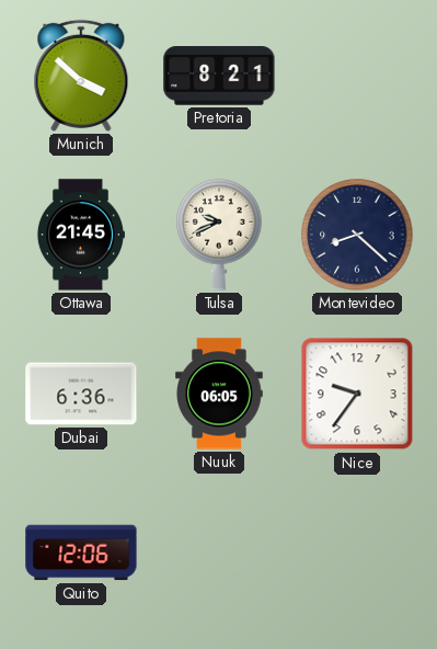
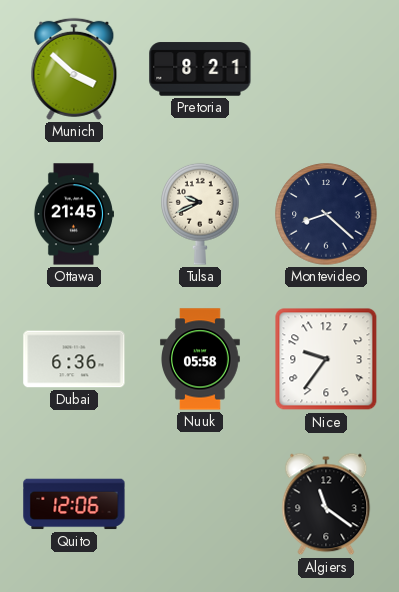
Nuuk: 06:05 -> 05:58
Algiers: none -> 11:21
